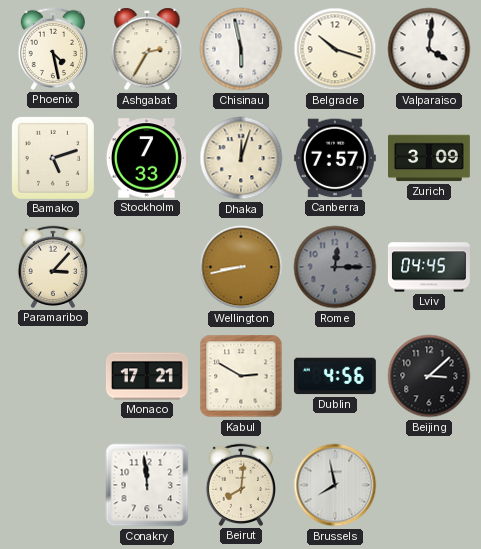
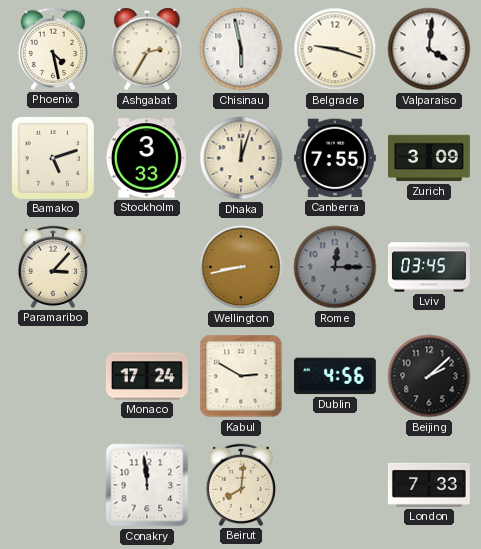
Belgrade: 10:18 -> 9:18
Stockholm: 7:33 -> 3:33
Canberra: 7:57 -> 7:55
Lviv: 04:45 -> 03:45
Monaco: 17:21 -> 17:24
Beijing: 3:08 -> 2:08
Brussels: 7:58 -> none
London: none -> 7:33
